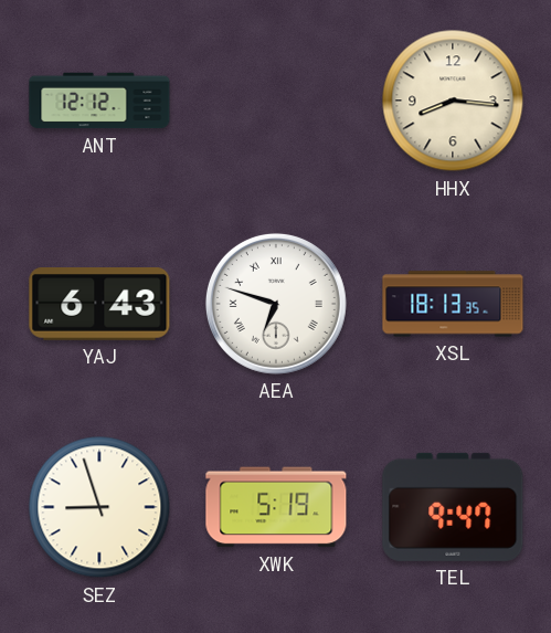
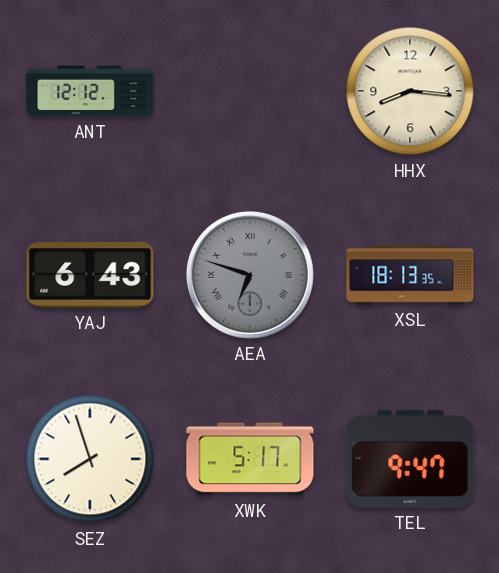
AEA dial: white -> grey
SEZ: 8:57 -> 7:57
XWK: 5:19 -> 5:17
